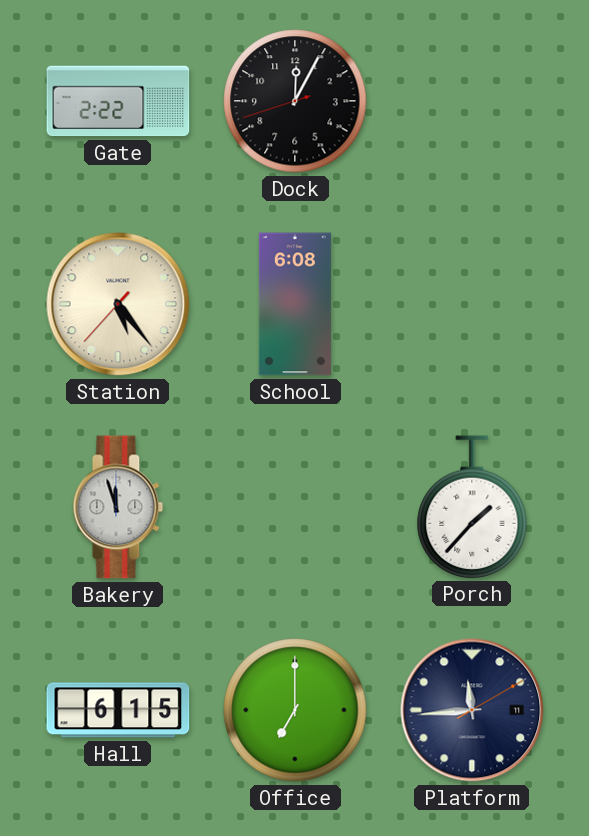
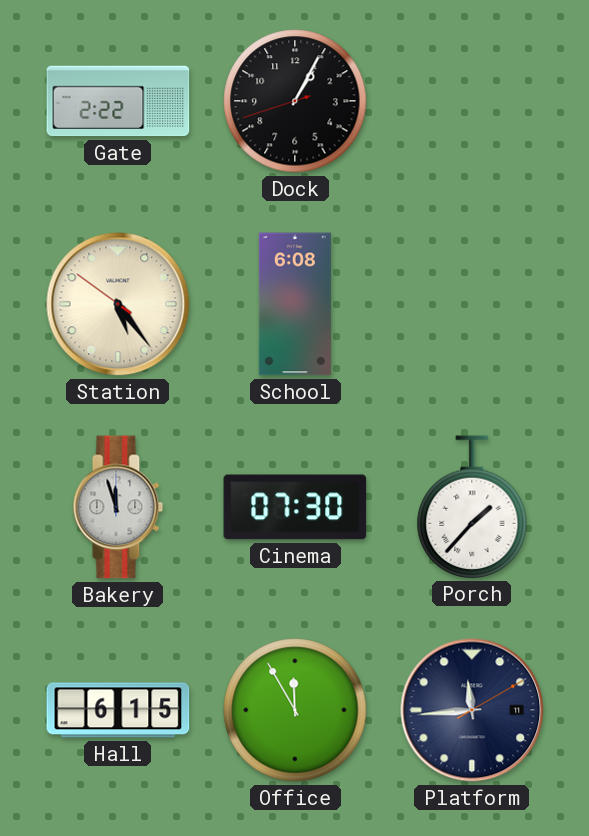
Dock: 12:04 -> 1:04
Station: 5:23:37 -> 5:23:51
Cinema: none -> 07:30
Office: 7:00 -> 11:55
